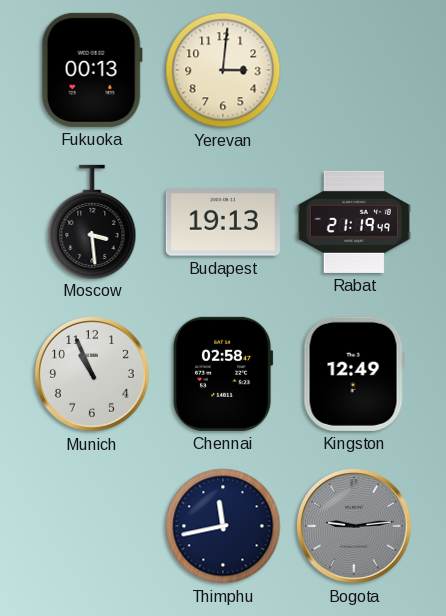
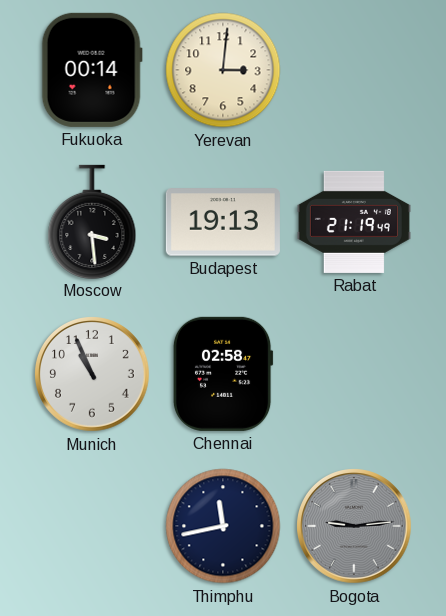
Fukuoka: 00:13 -> 00:14
Kingston: 12:49 -> none
